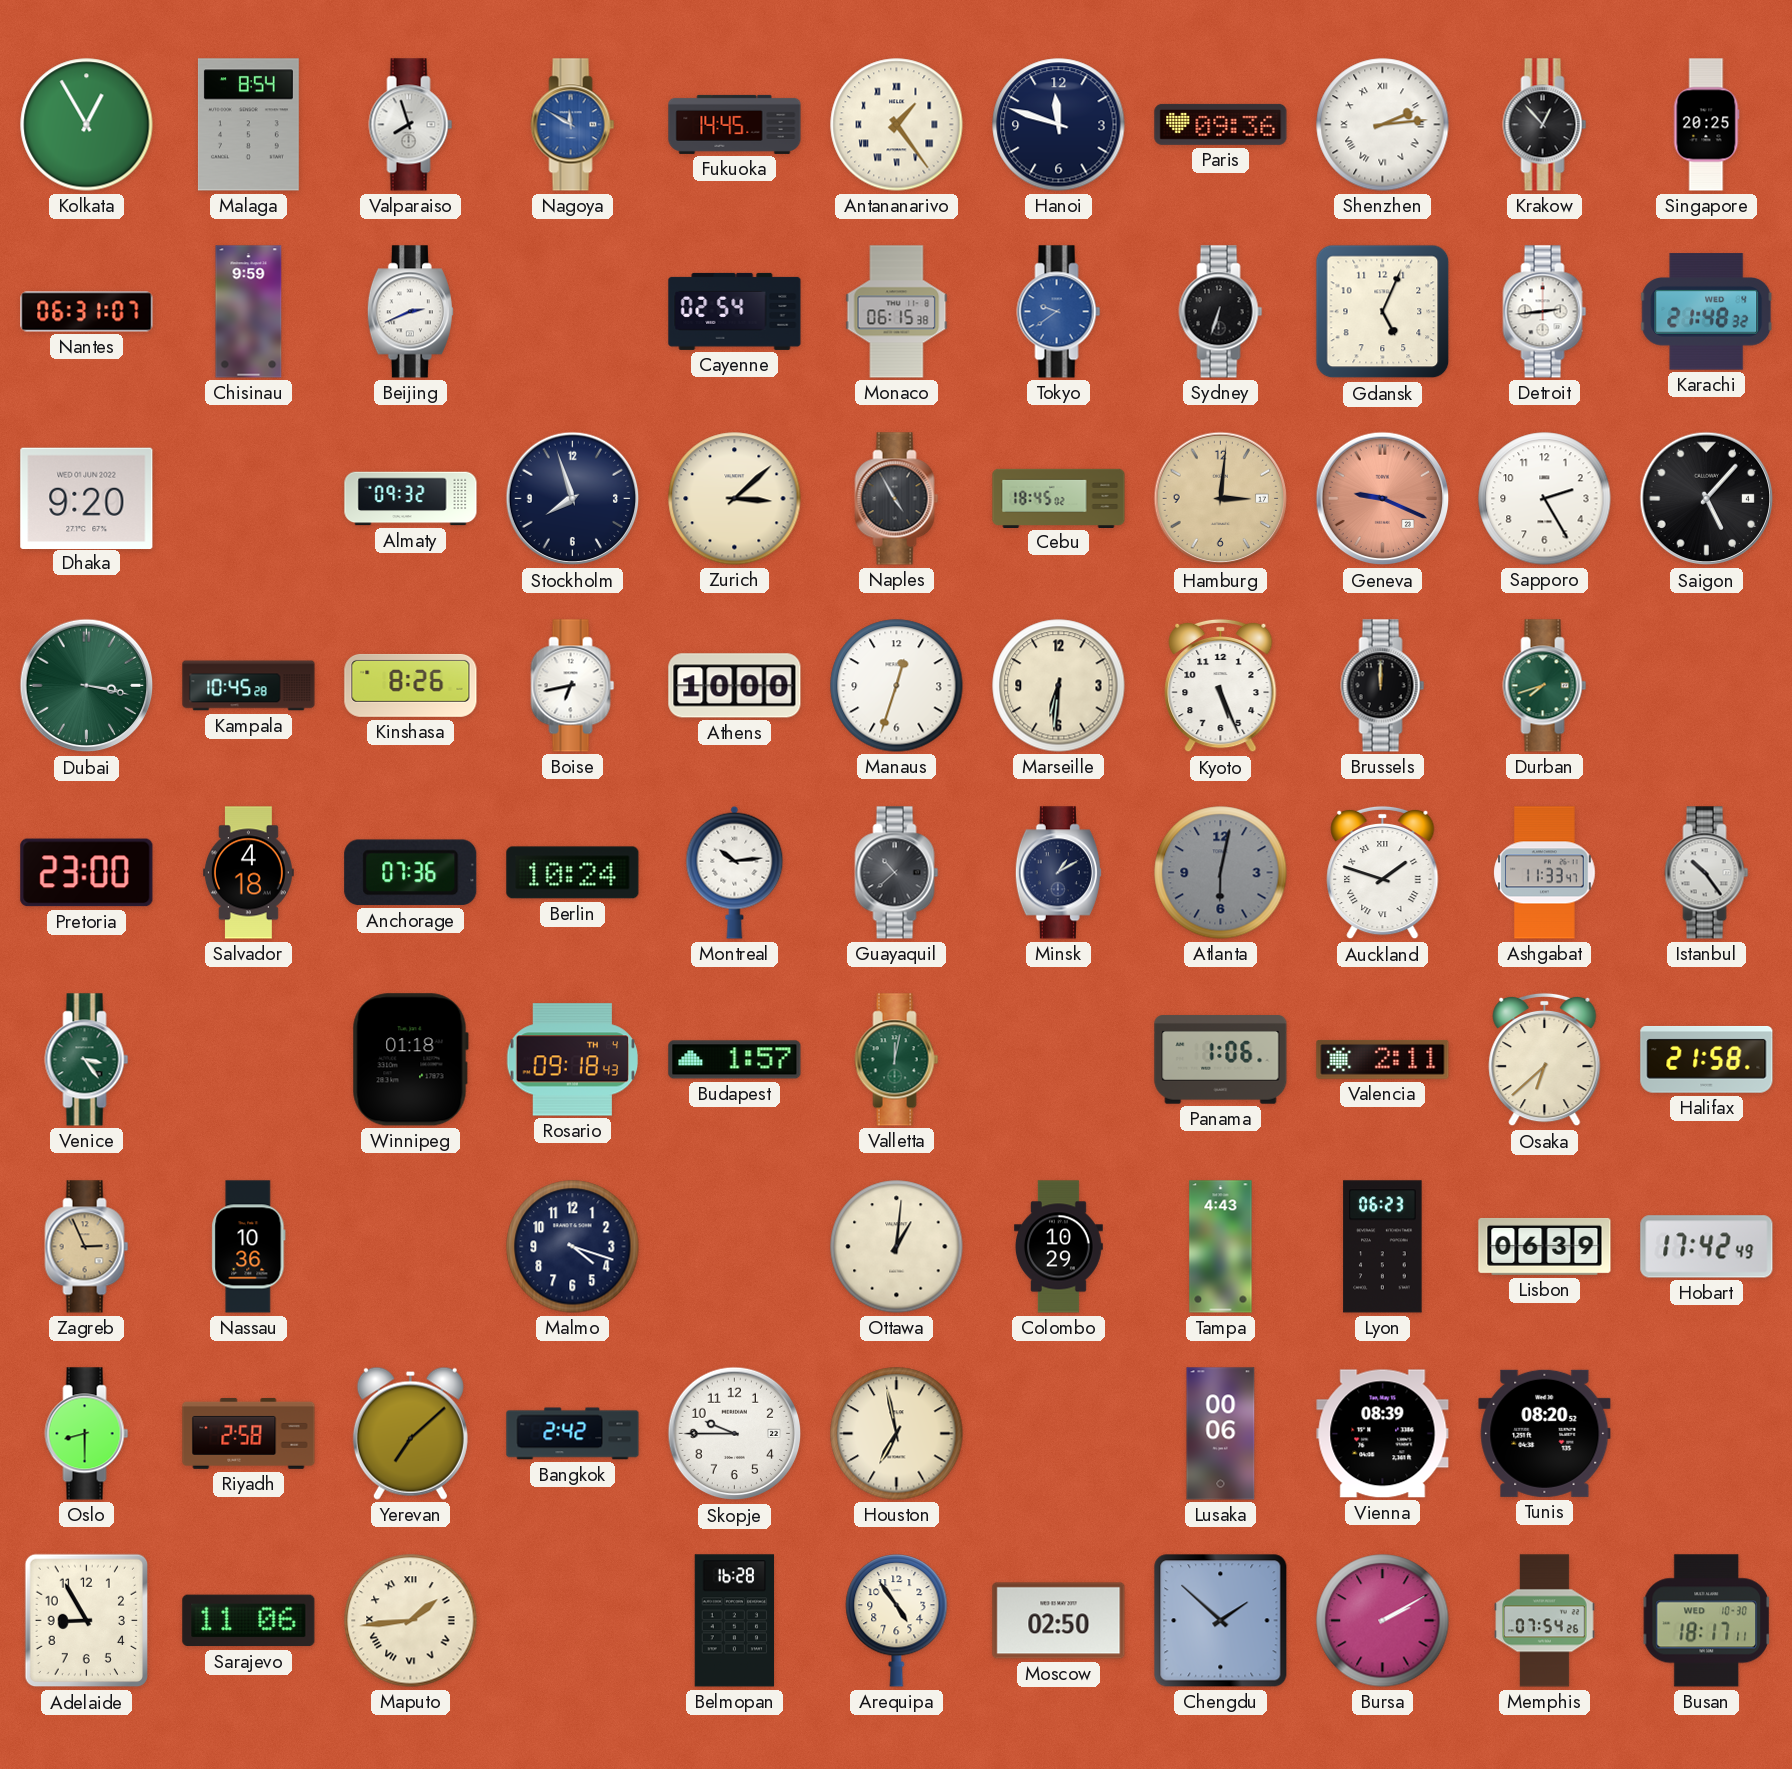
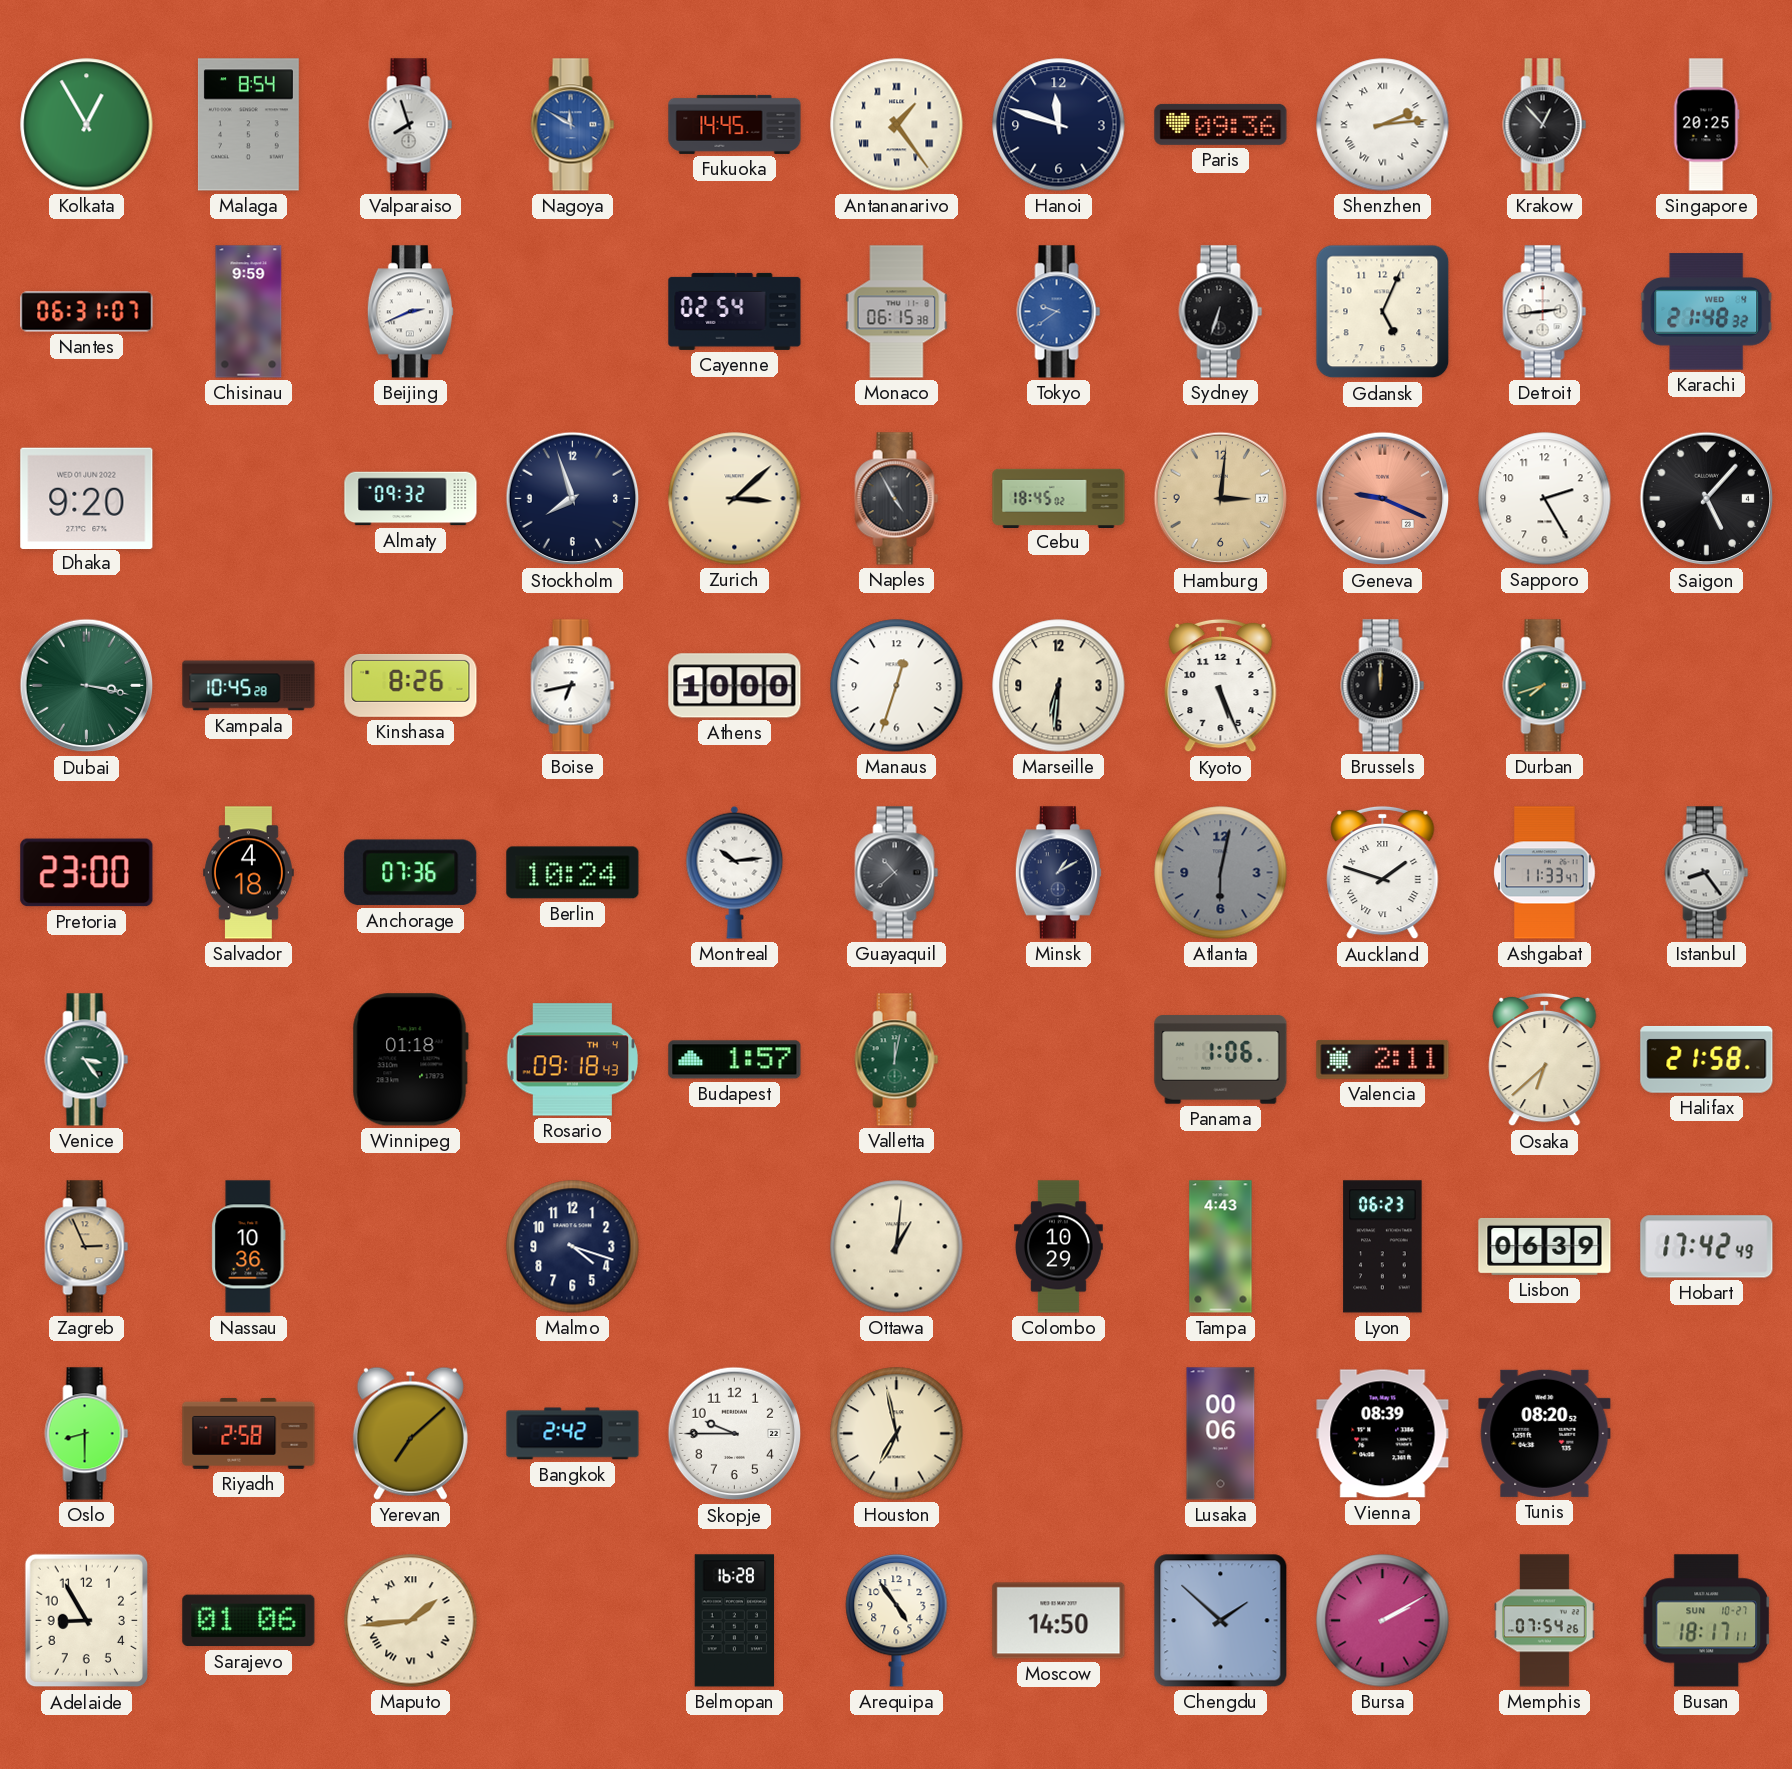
Istanbul: 10:24 -> 8:24
Sarajevo: 11:06 -> 01:06
Moscow: 02:50 -> 14:50
Busan date: WED 10-30 -> SUN 10-27
